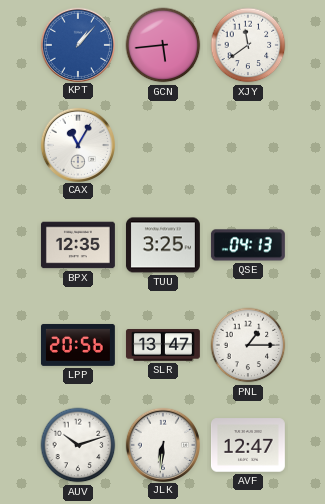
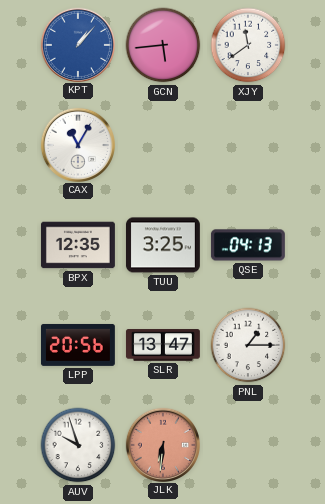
AUV: 10:12 -> 9:57
JLK dial: white -> salmon
AVF: 12:47 -> none
